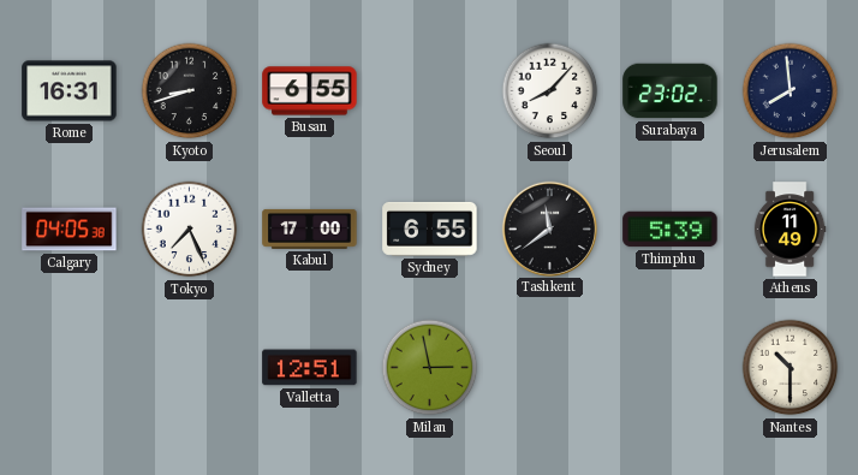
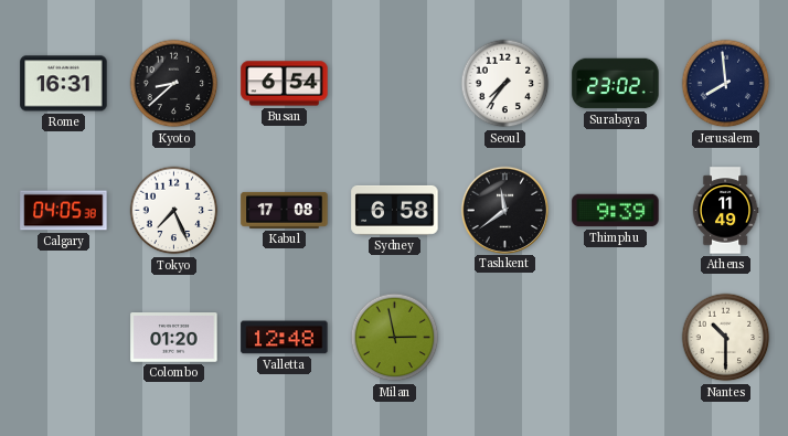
Kyoto: 8:42 -> 8:38
Busan: 6:55 -> 6:54
Seoul: 8:07 -> 7:36
Kabul: 17:00 -> 17:08
Sydney: 6:55 -> 6:58
Thimphu: 5:39 -> 9:39
Colombo: none -> 01:20
Valletta: 12:51 -> 12:48
